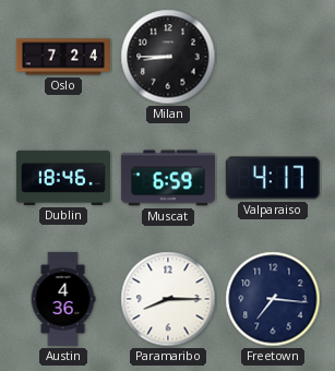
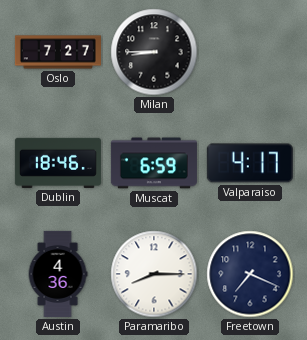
Oslo: 7:24 -> 7:27
Freetown: 7:16 -> 7:19
